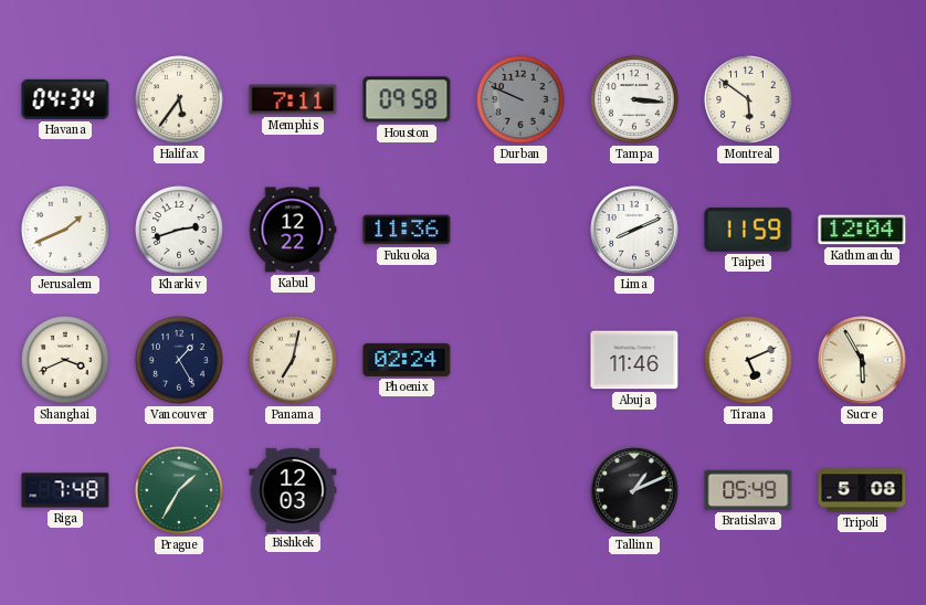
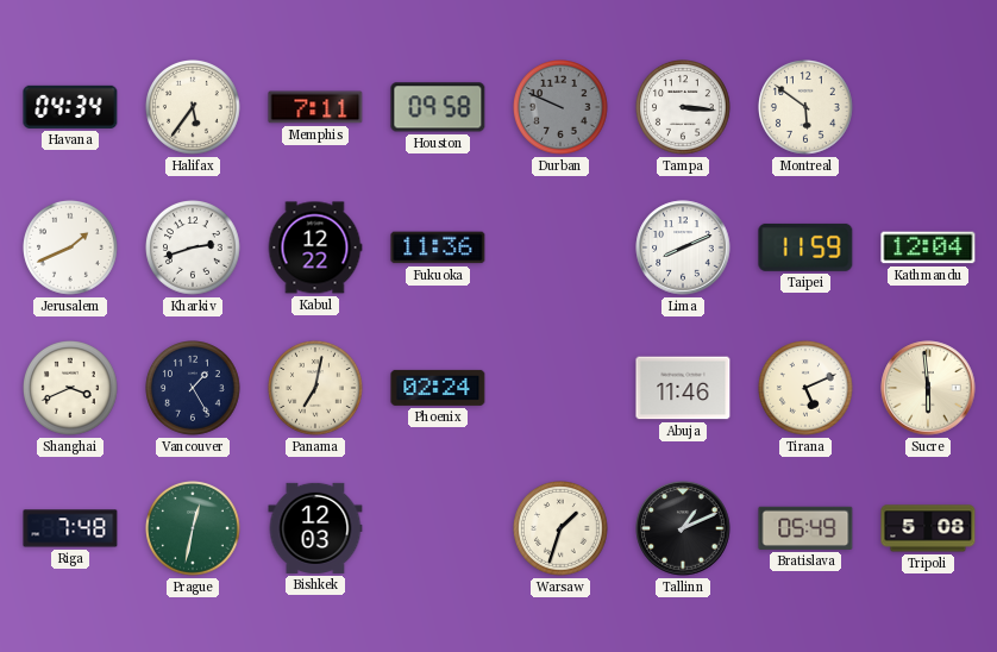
Sucre: 5:55 -> 5:59
Prague: 1:35 -> 12:32
Warsaw: none -> 1:33
